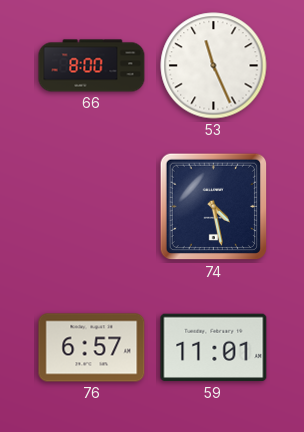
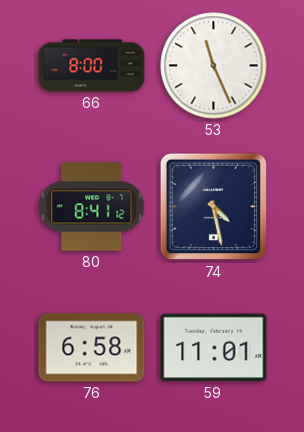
80: none -> 8:41
76: 6:57 -> 6:58
